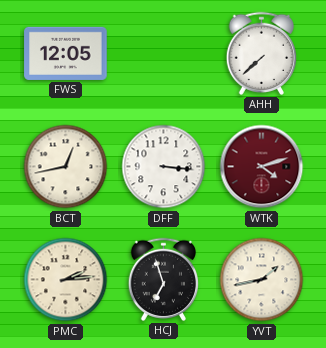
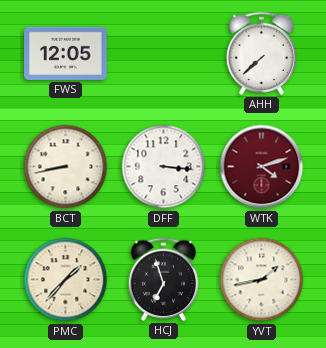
BCT: 12:43 -> 8:43
PMC: 2:14 -> 1:37
